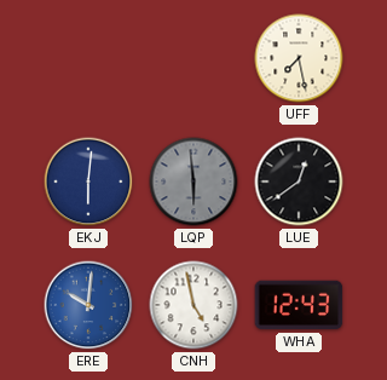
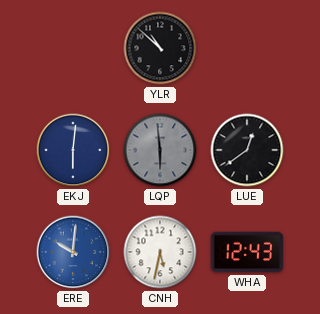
YLR: none -> 10:52
UFF: 7:28 -> none
CNH: 4:58 -> 5:32
